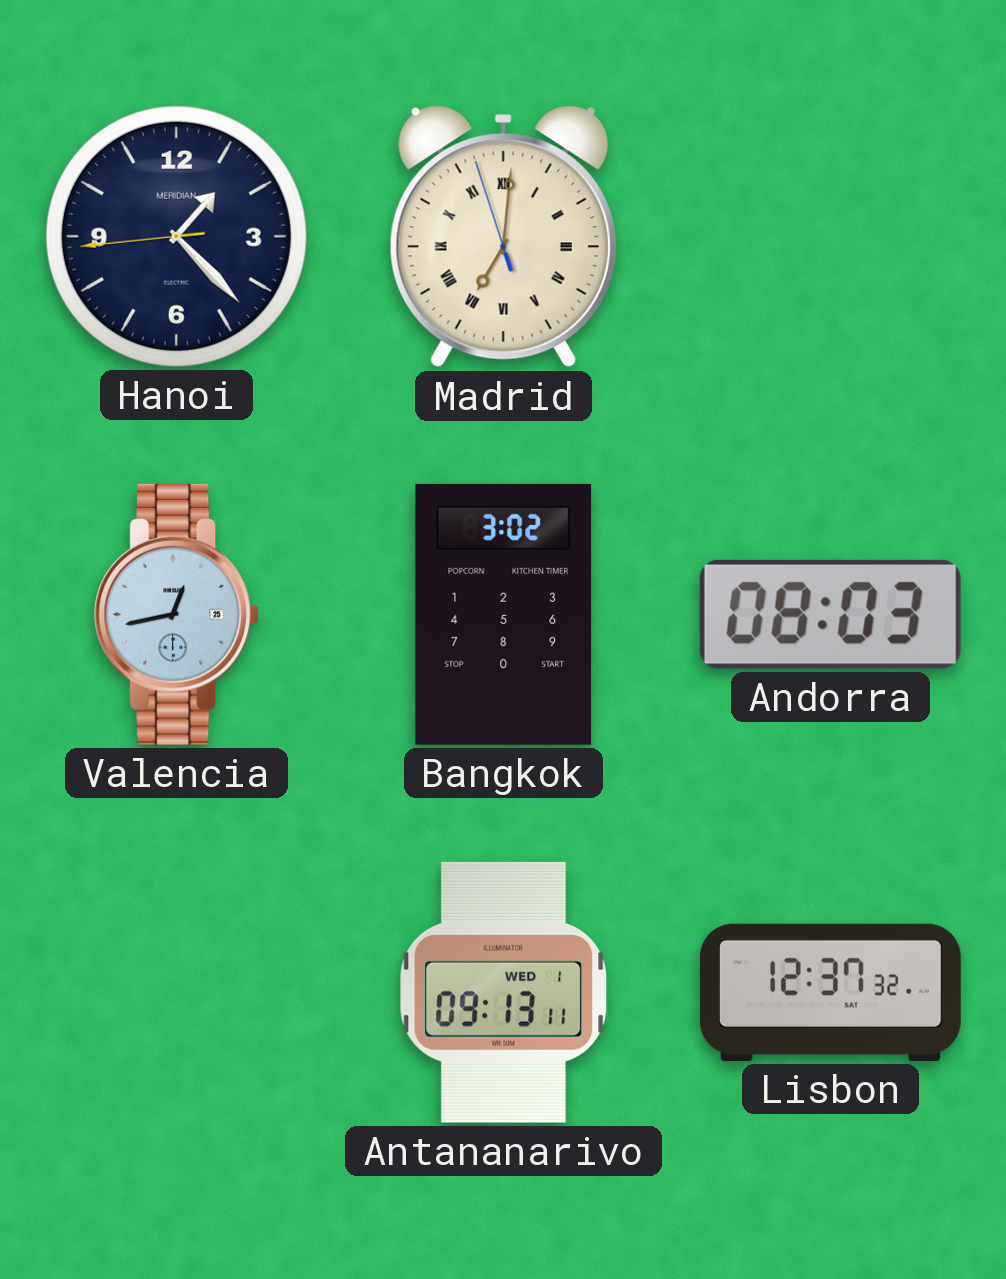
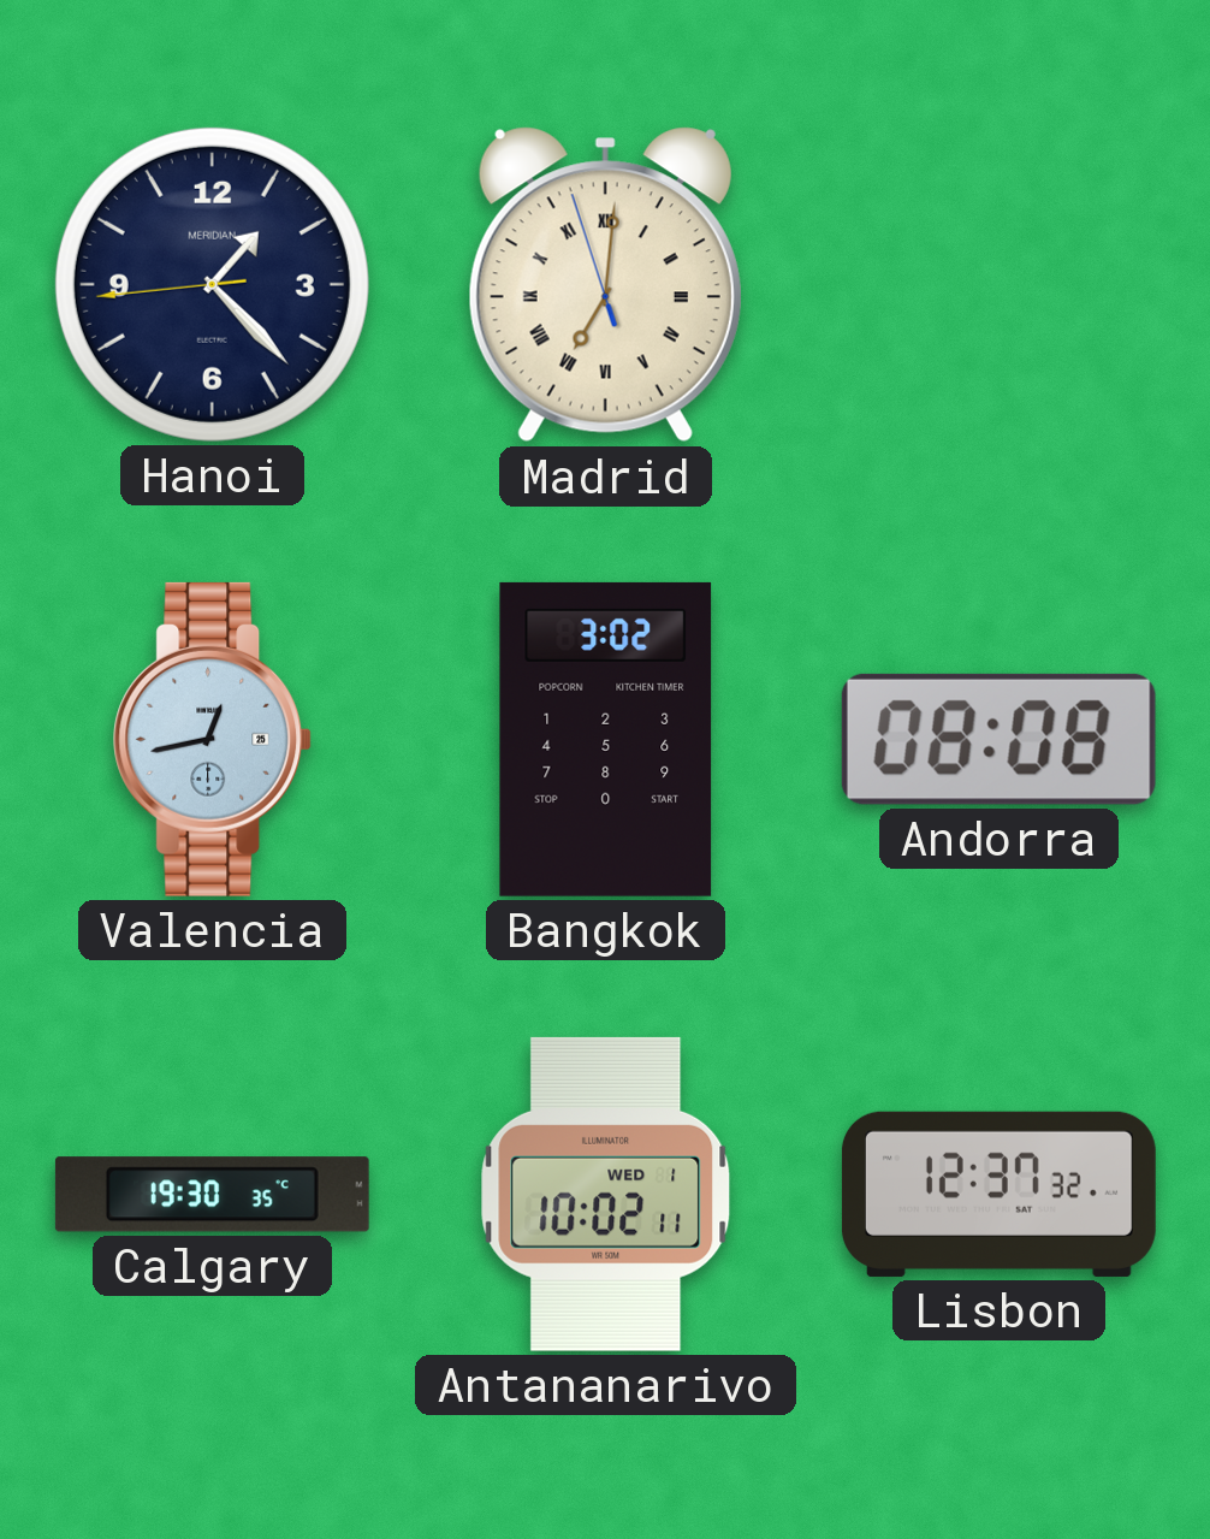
Andorra: 08:03 -> 08:08
Calgary: none -> 19:30
Antananarivo: 09:13 -> 10:02
